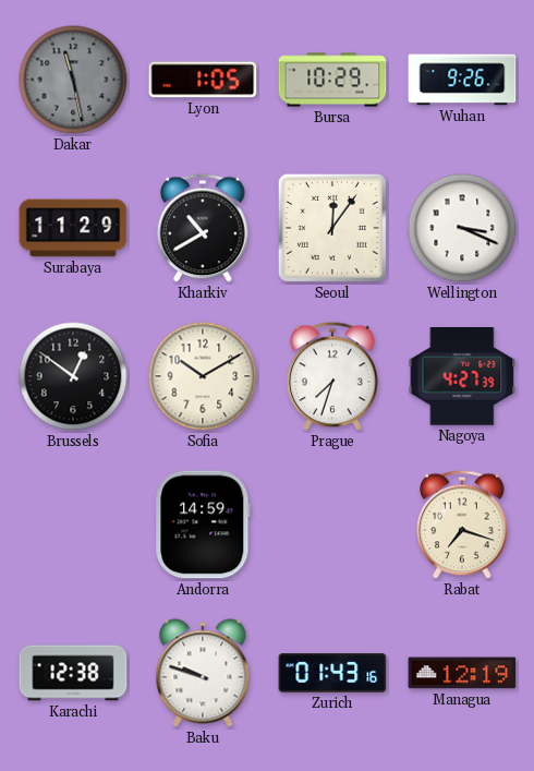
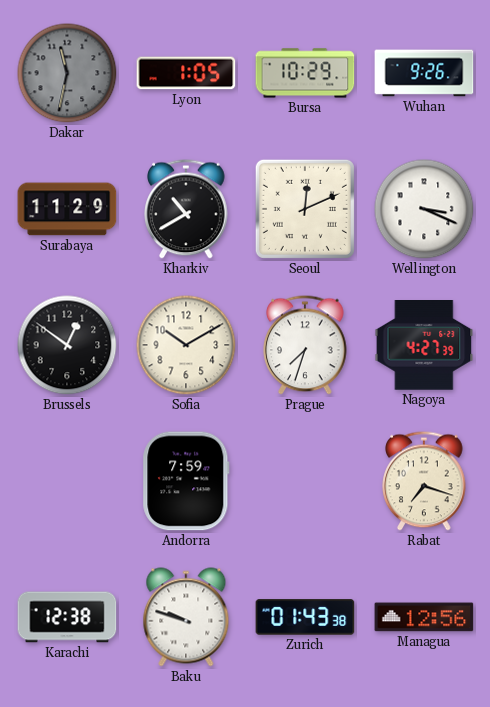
Dakar: 11:28 -> 11:32
Seoul: 12:06 -> 12:11
Andorra: 14:59 -> 7:59
Zurich: 01:43:16 -> 01:43:38
Managua: 12:19 -> 12:56
